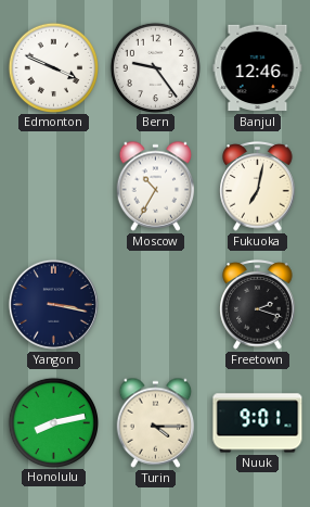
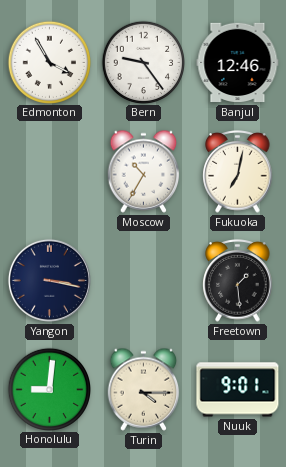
Edmonton: 3:49 -> 3:55
Freetown: 2:18 -> 1:29
Honolulu: 8:13 -> 9:01
